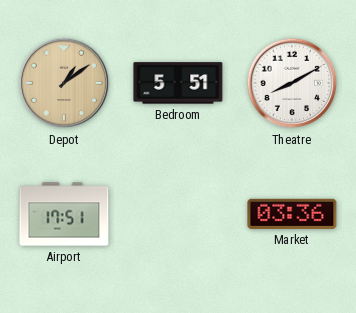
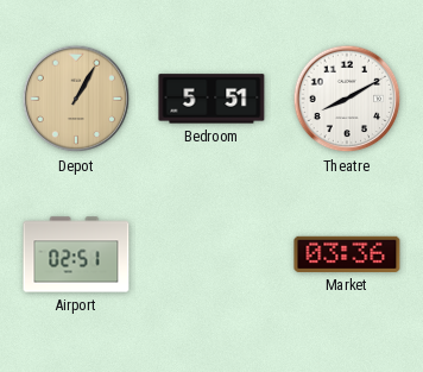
Depot: 1:09 -> 1:05
Airport: 17:51 -> 02:51
